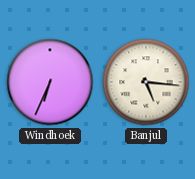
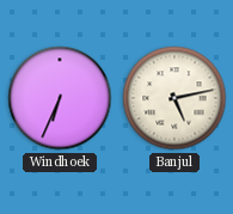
Banjul: 5:16 -> 5:13
